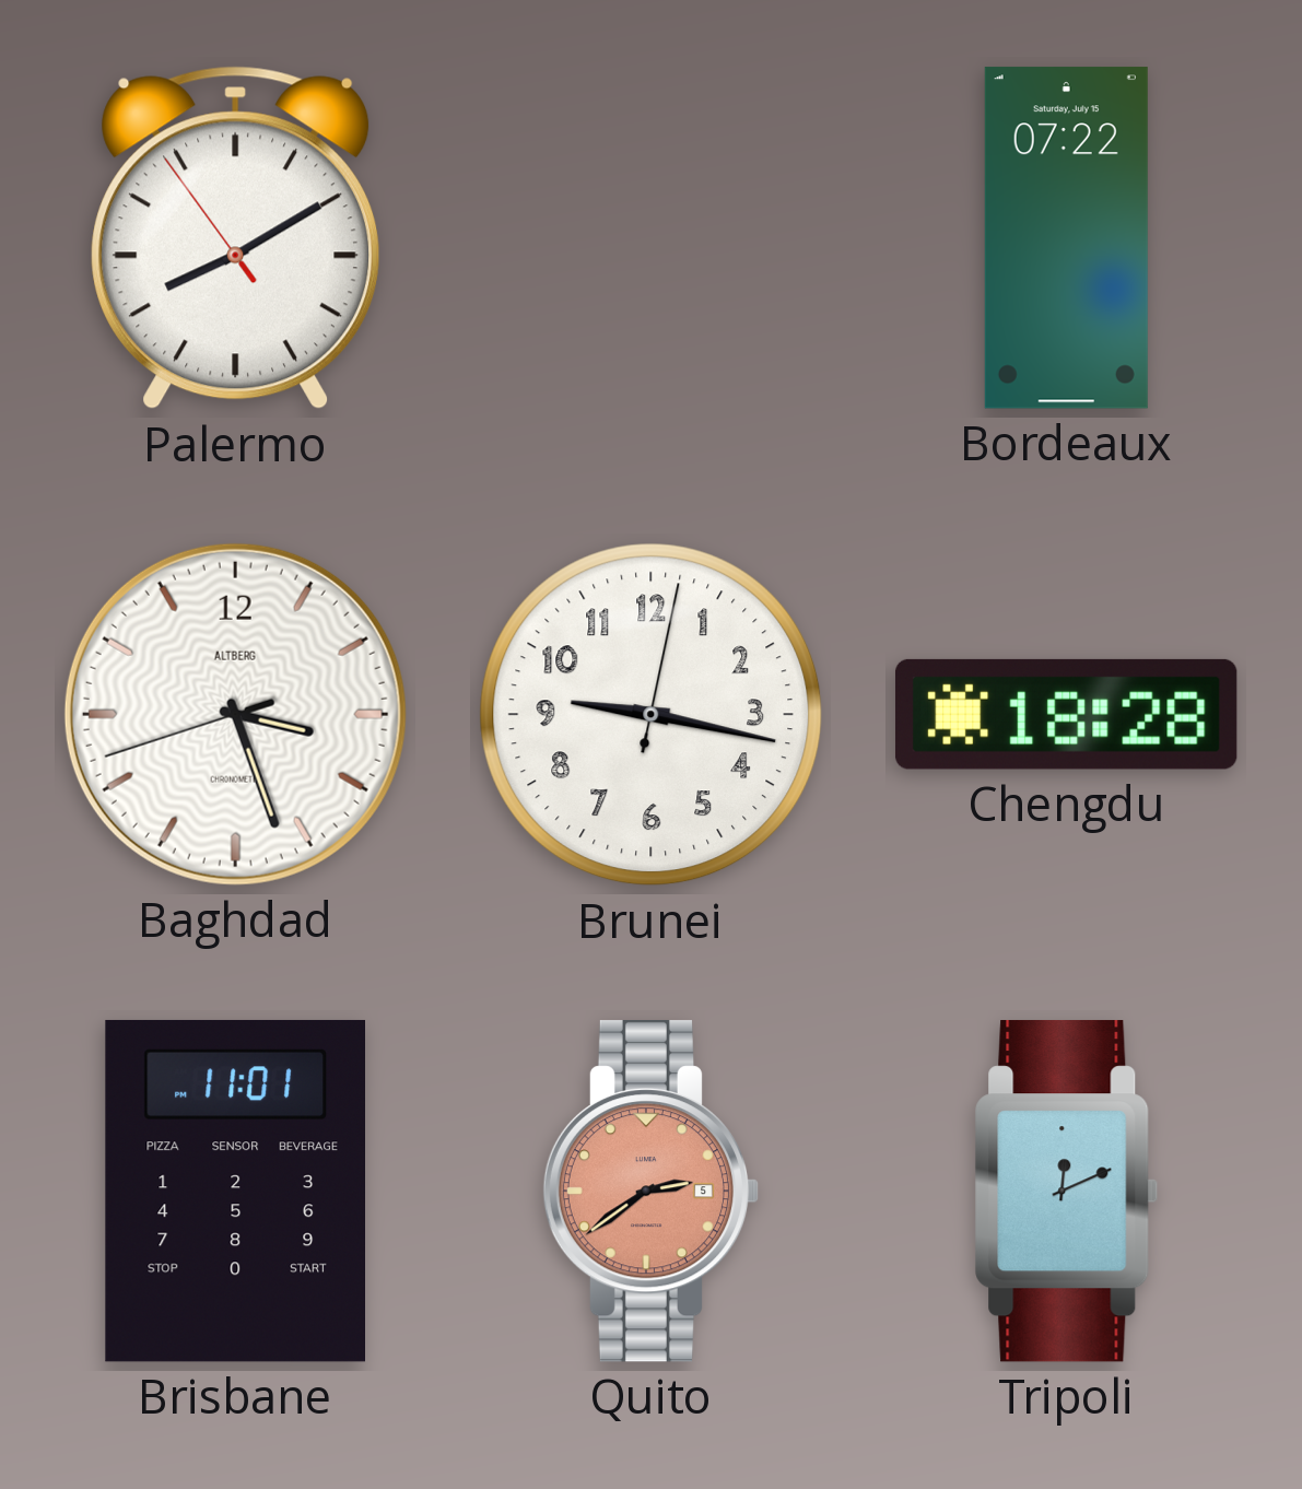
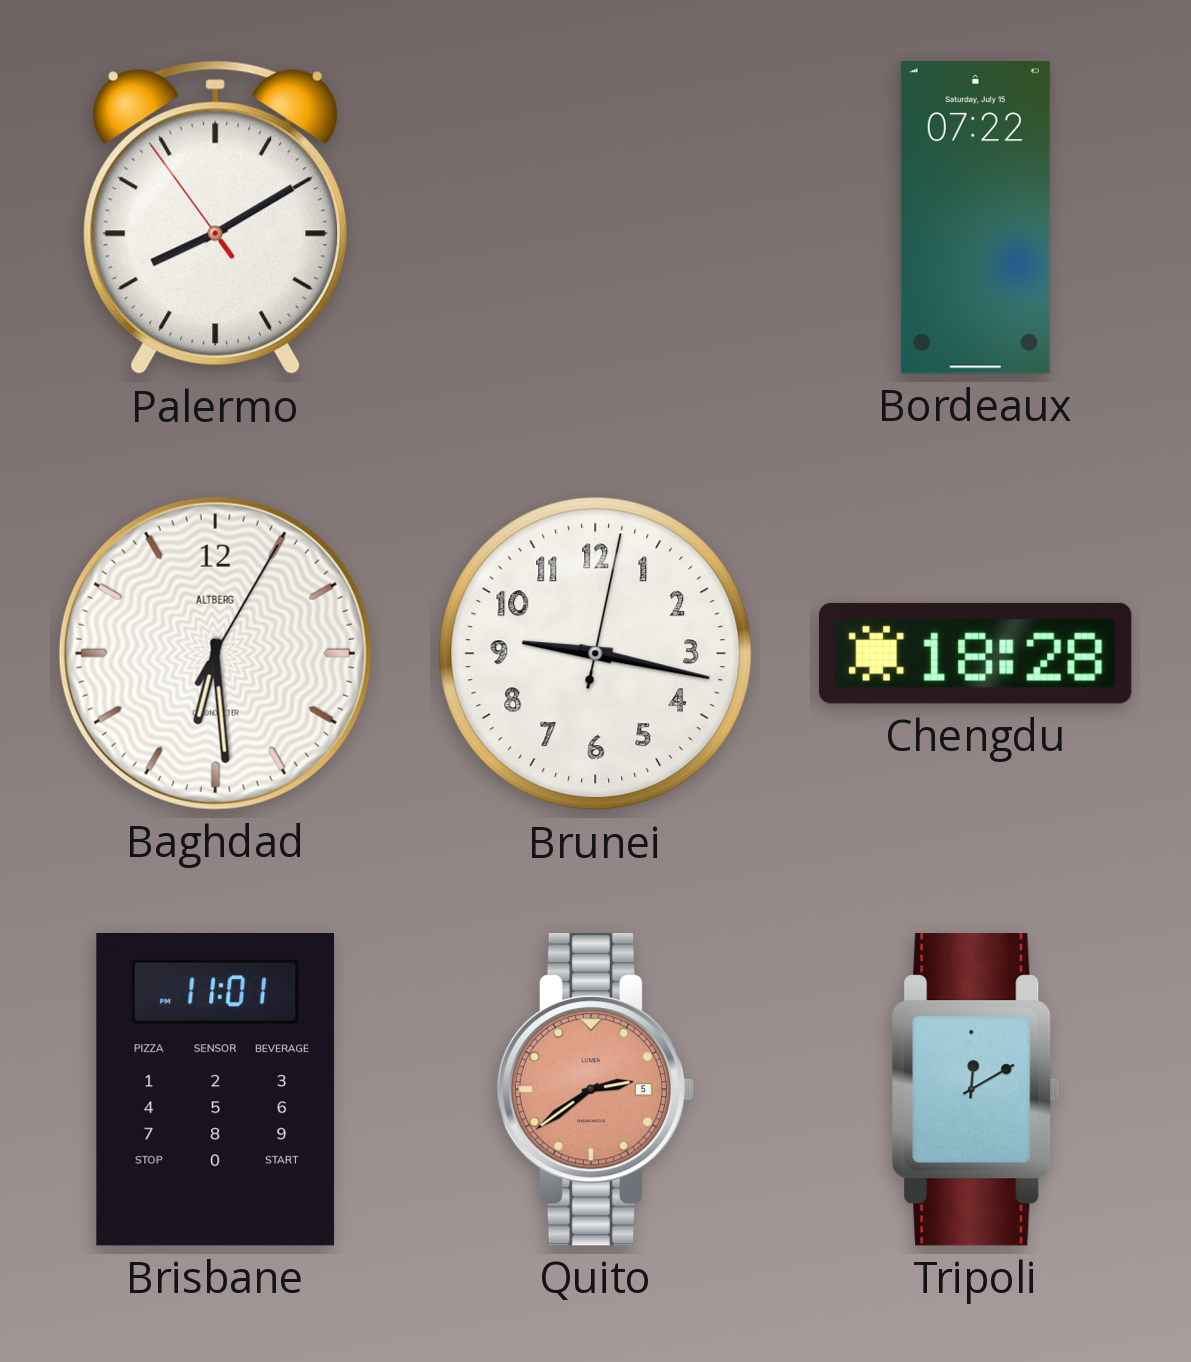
Baghdad: 3:26 -> 6:29
Tripoli: 12:11 -> 12:10
